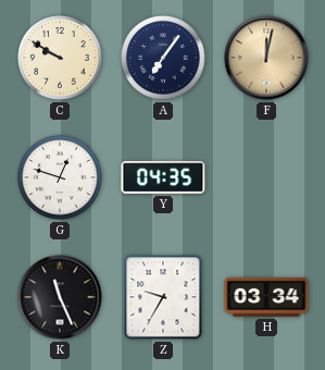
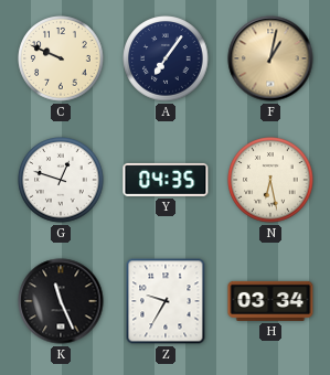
C: 9:50 -> 9:49
F: 12:02 -> 1:02
N: none -> 6:28
